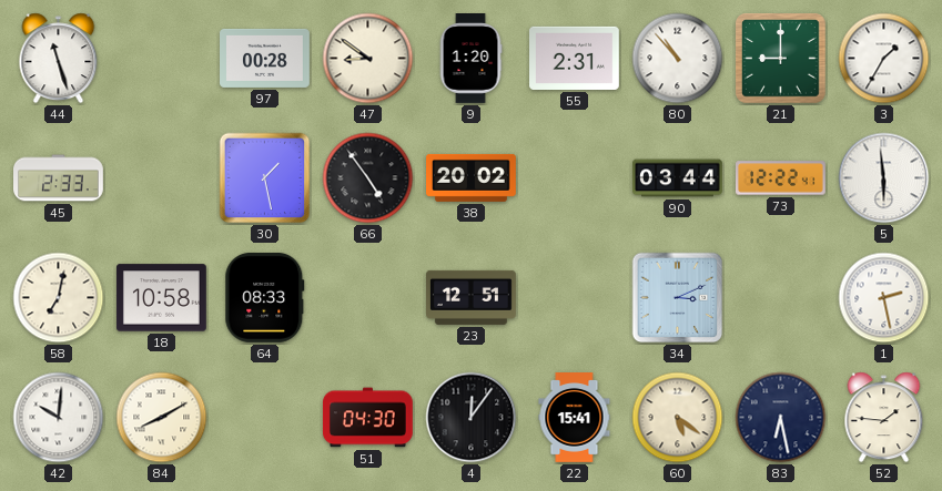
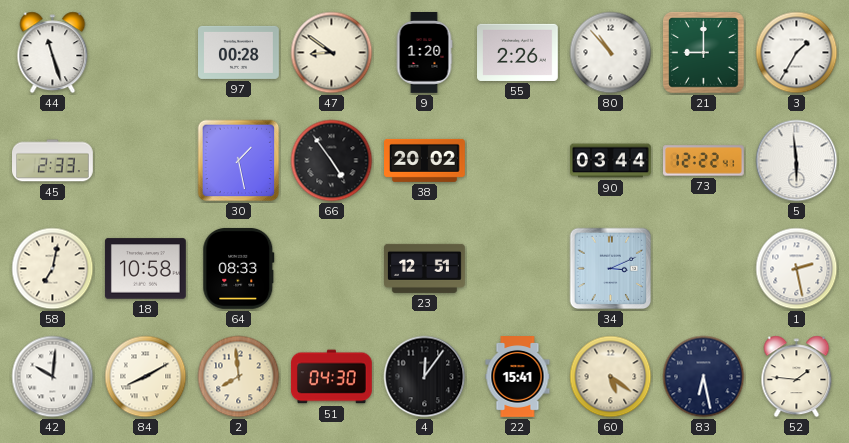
55: 2:31 -> 2:26
2: none -> 7:59
